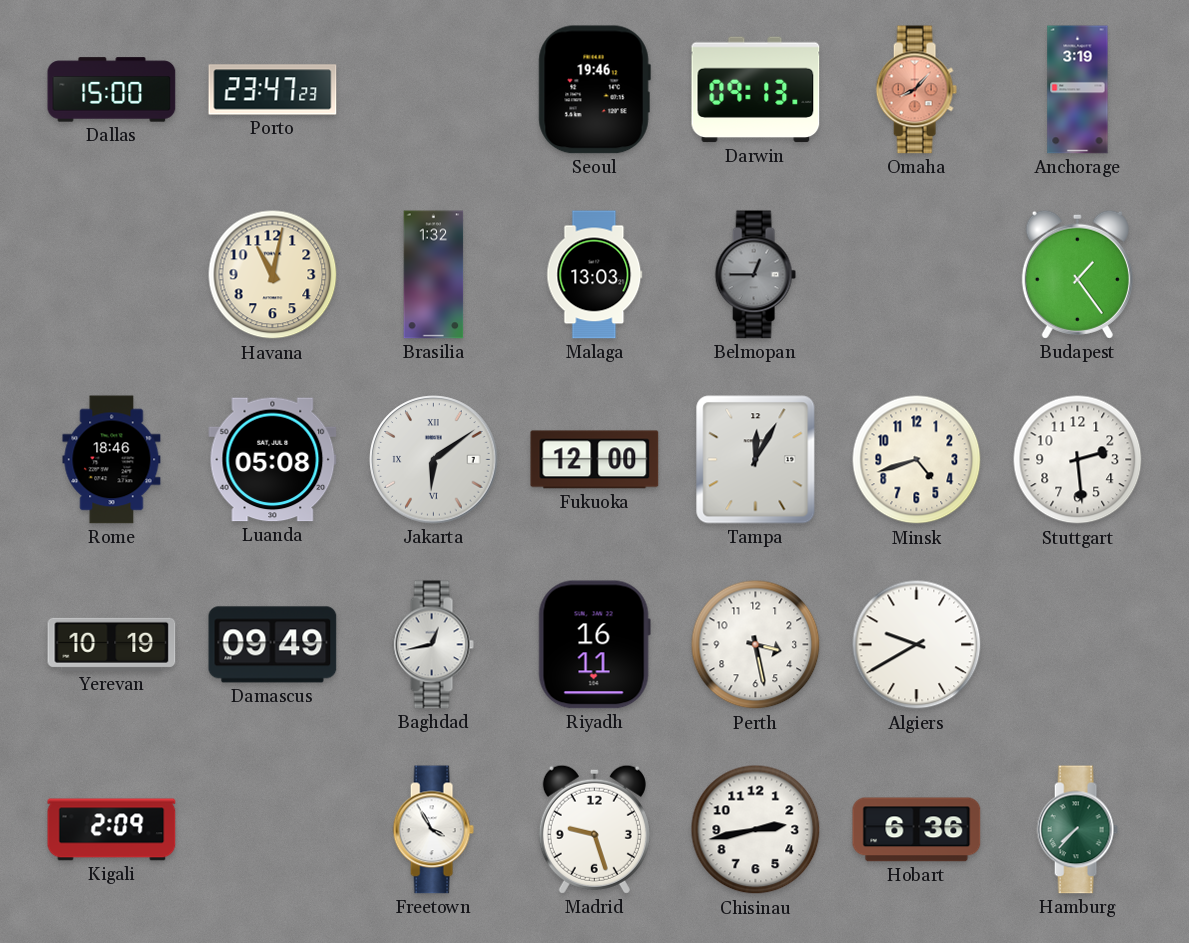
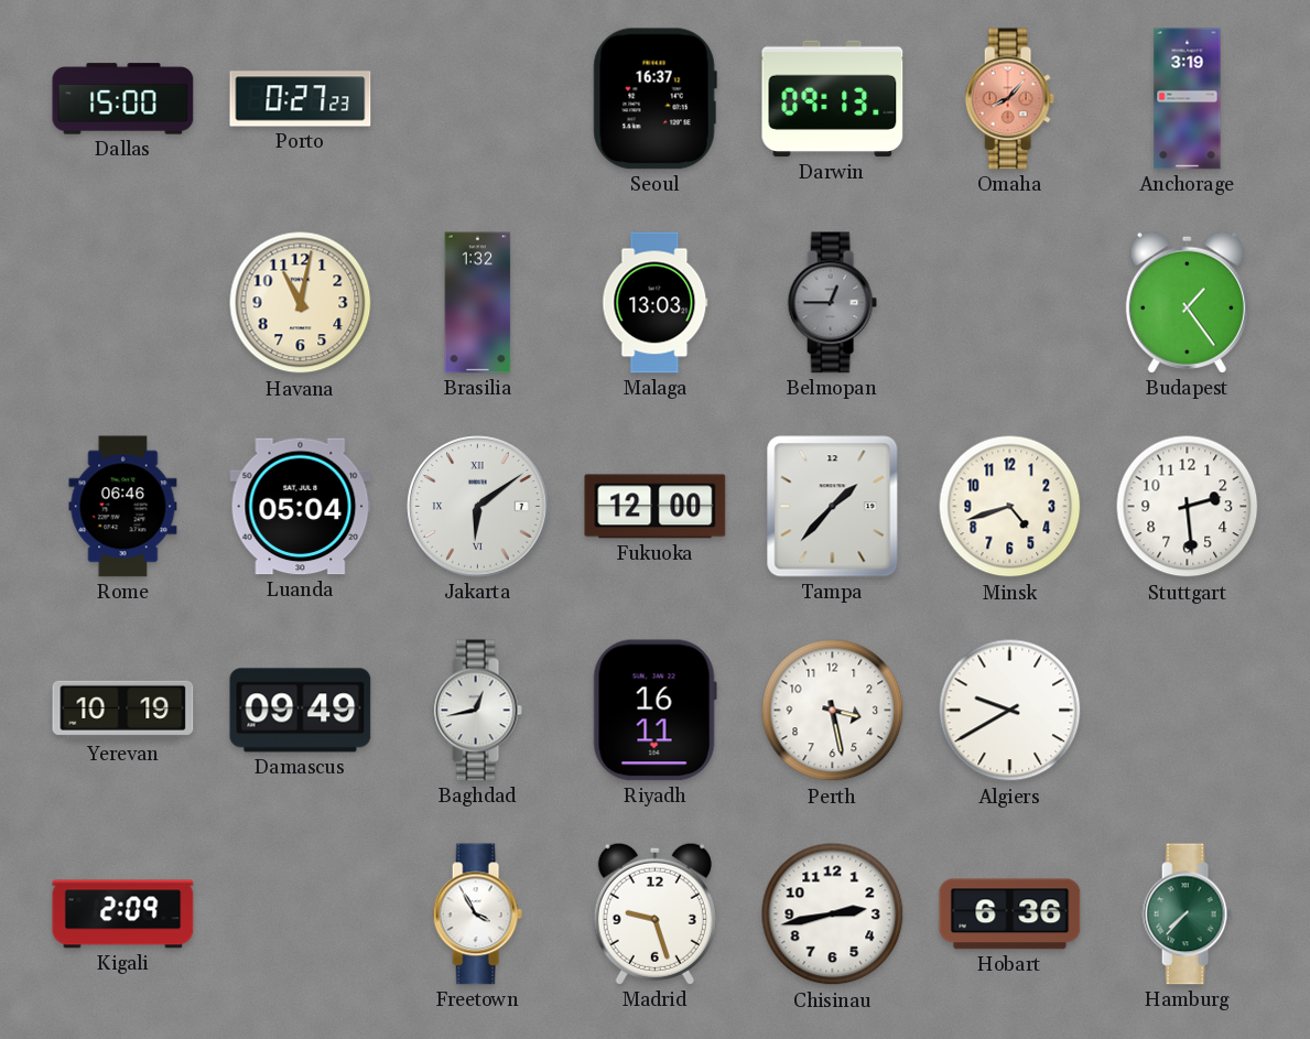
Porto: 23:47 -> 0:27
Seoul: 19:46 -> 16:37
Rome: 18:46 -> 06:46
Luanda: 05:08 -> 05:04
Tampa: 12:05 -> 1:37
